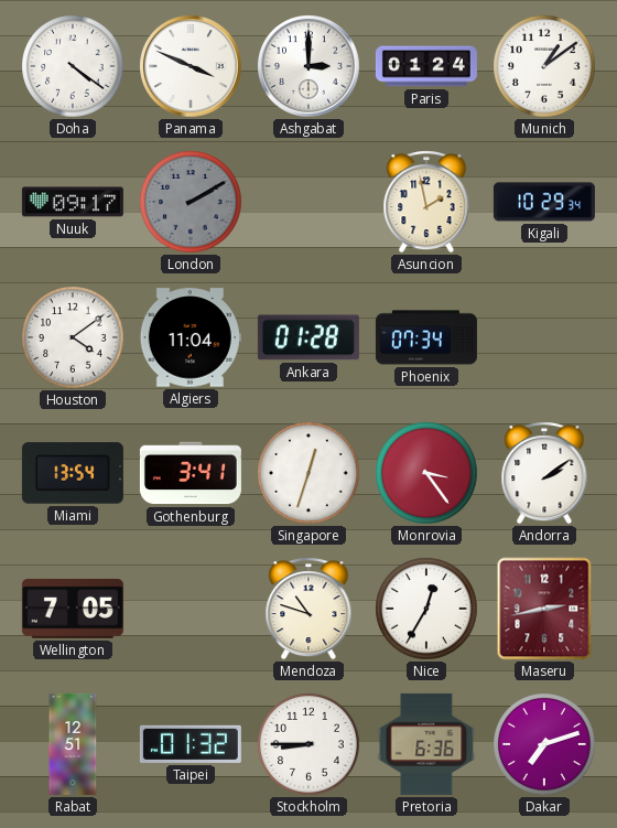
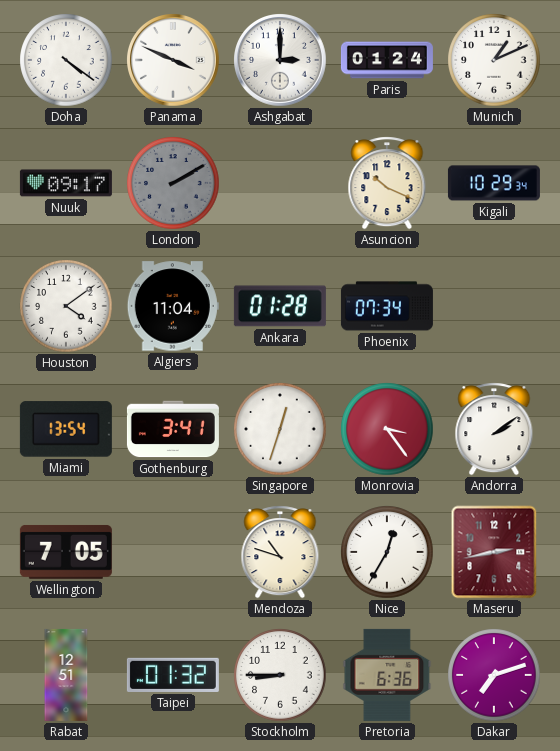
Munich: 1:09 -> 1:11
Asuncion: 1:58 -> 10:19
